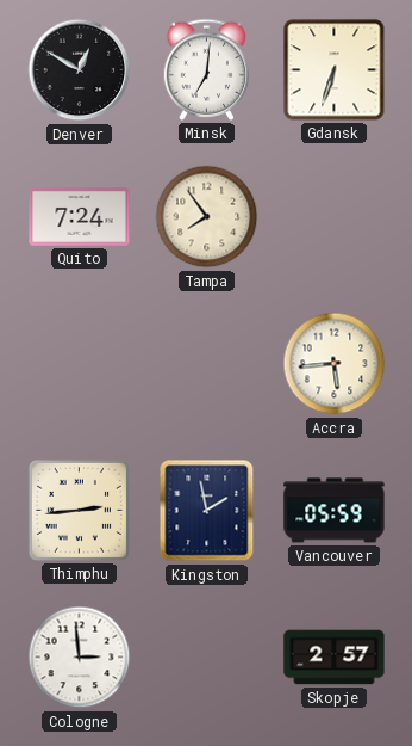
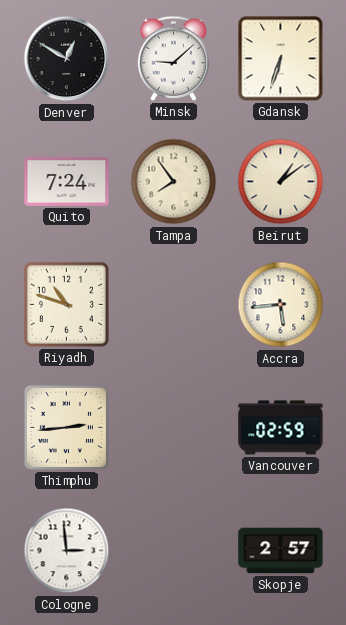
Minsk: 7:01 -> 9:08
Beirut: none -> 1:09
Riyadh: none -> 10:48
Kingston: 1:58 -> none
Vancouver: 05:59 -> 02:59
